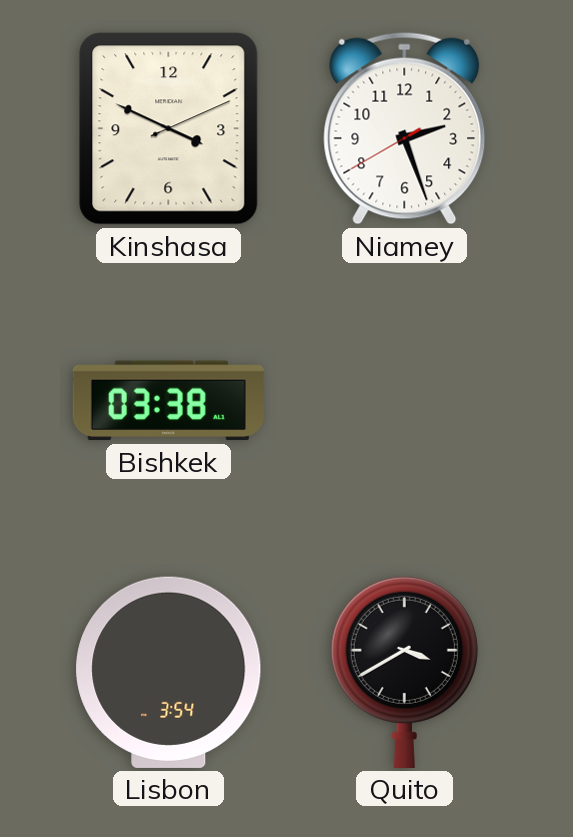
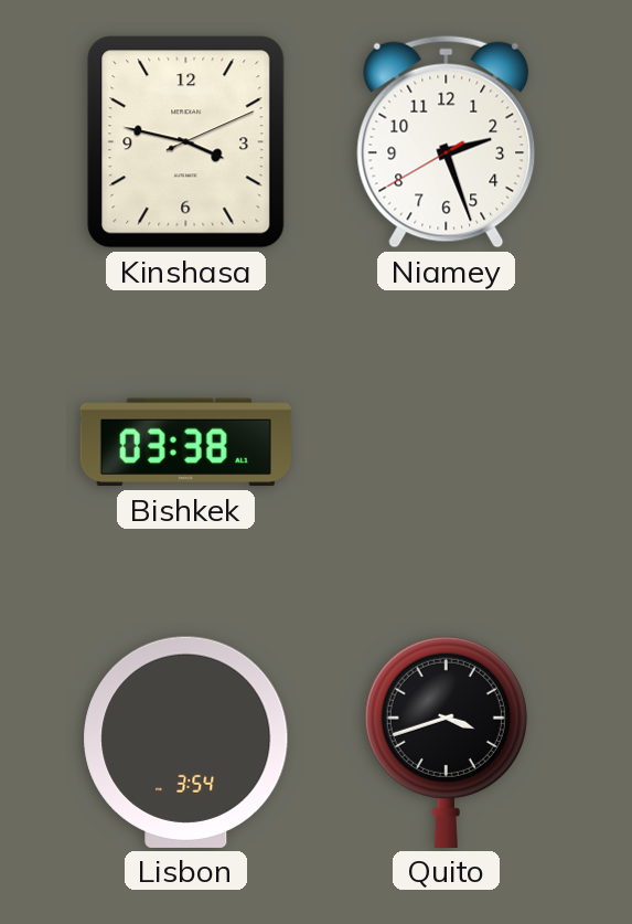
Kinshasa: 3:49 -> 3:47
Quito: 3:40 -> 3:42
